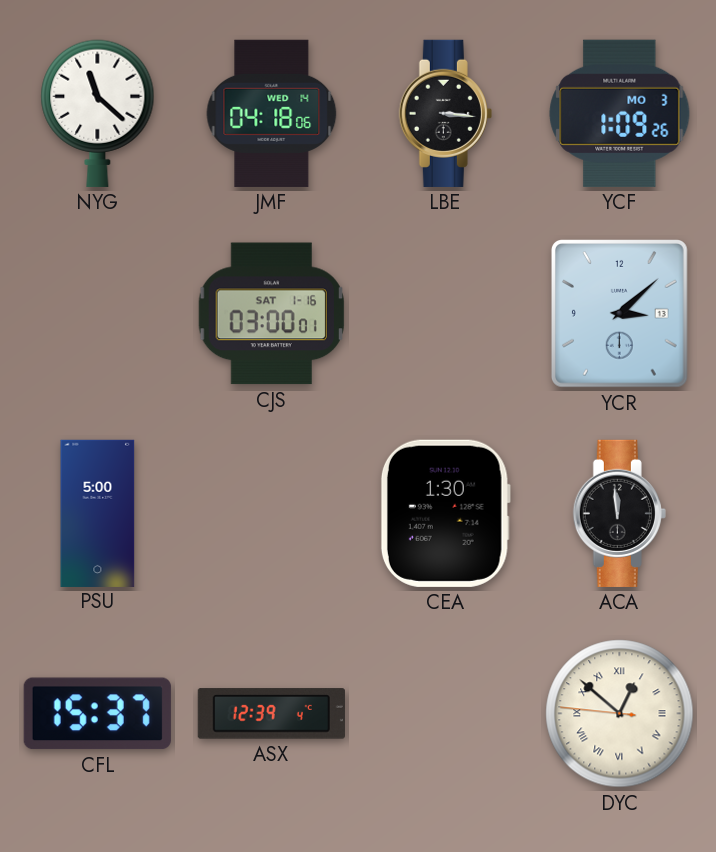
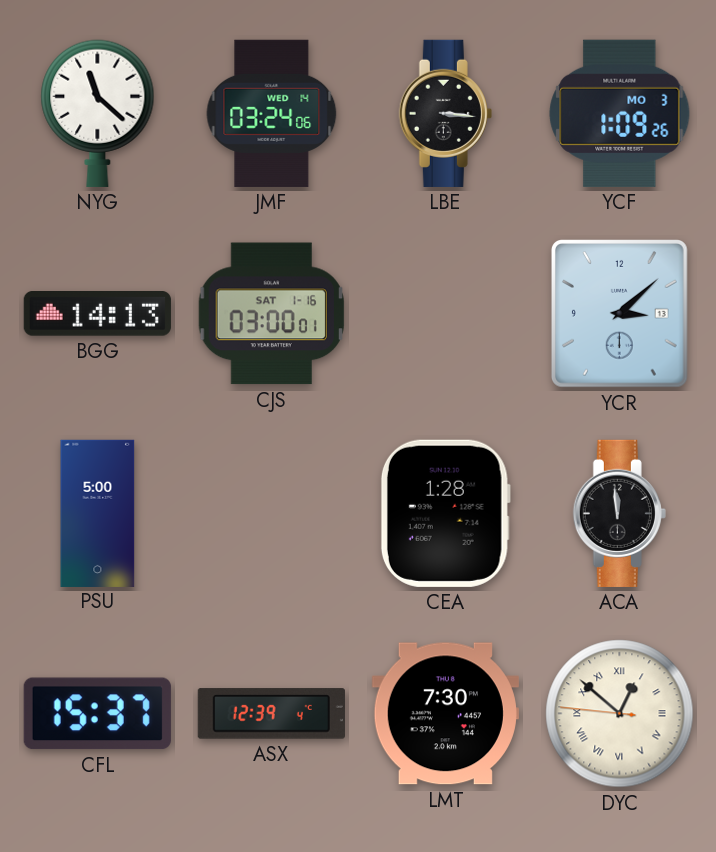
JMF: 04:18 -> 03:24
BGG: none -> 14:13
CEA: 1:30 -> 1:28
LMT: none -> 7:30
